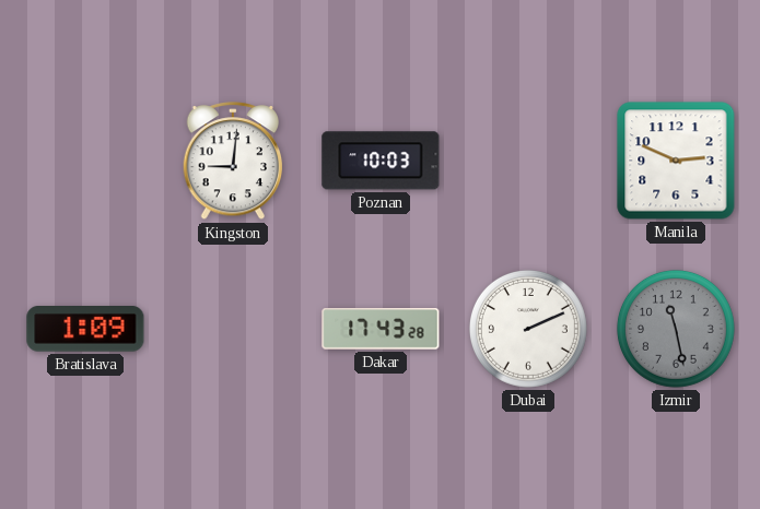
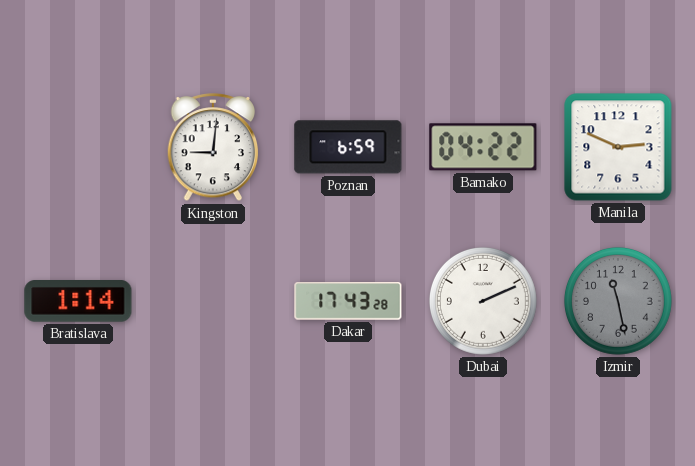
Poznan: 10:03 -> 6:59
Bamako: none -> 04:22
Bratislava: 1:09 -> 1:14
